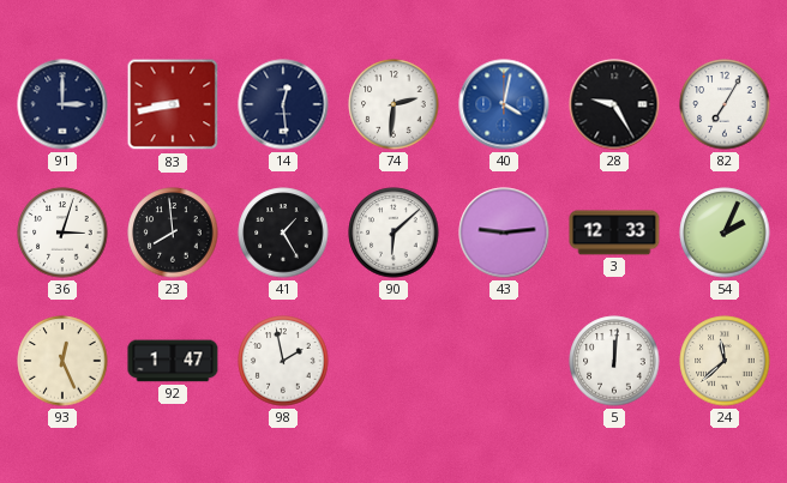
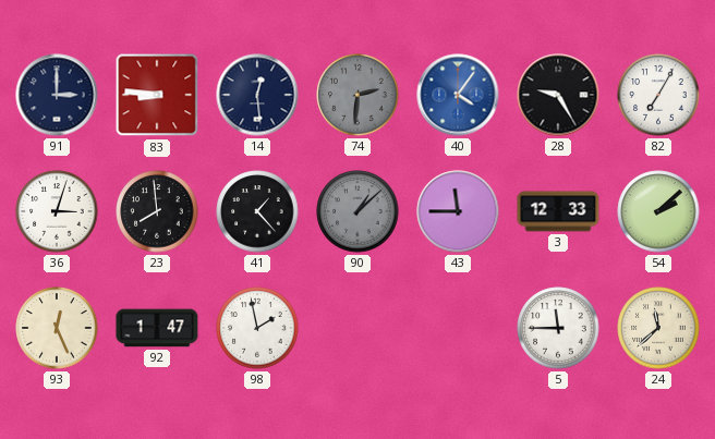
83: 8:43 -> 8:46
74 dial: white -> grey
40: 4:02 -> 4:06
41: 1:25 -> 1:23
90: 6:08 -> 1:08
90 dial: white -> grey
43: 9:14 -> 11:45
54: 2:04 -> 2:08
5: 12:01 -> 11:45
